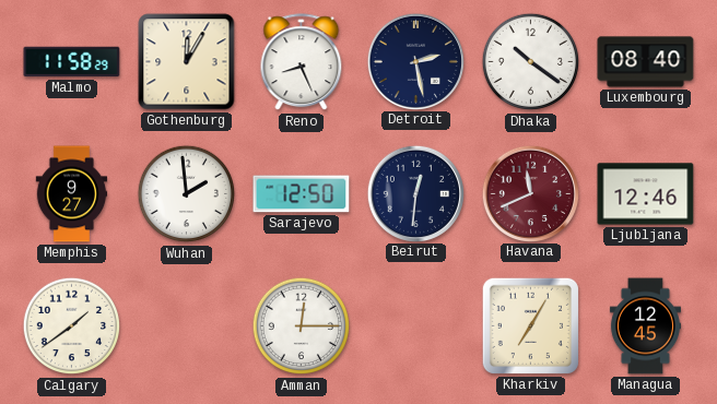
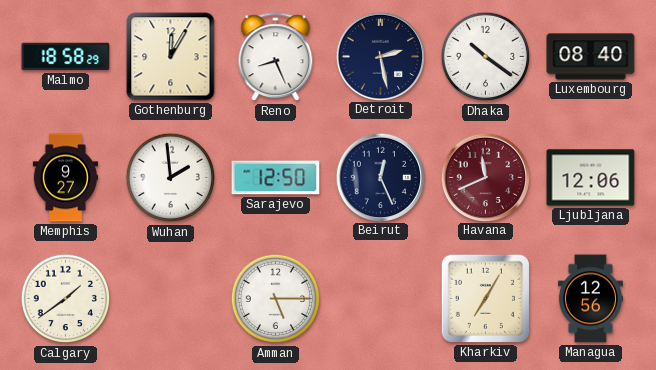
Malmo: 11:58 -> 18:58
Beirut: 12:31 -> 12:26
Ljubljana: 12:46 -> 12:06
Amman: 12:15 -> 5:15
Managua: 12:45 -> 12:56
